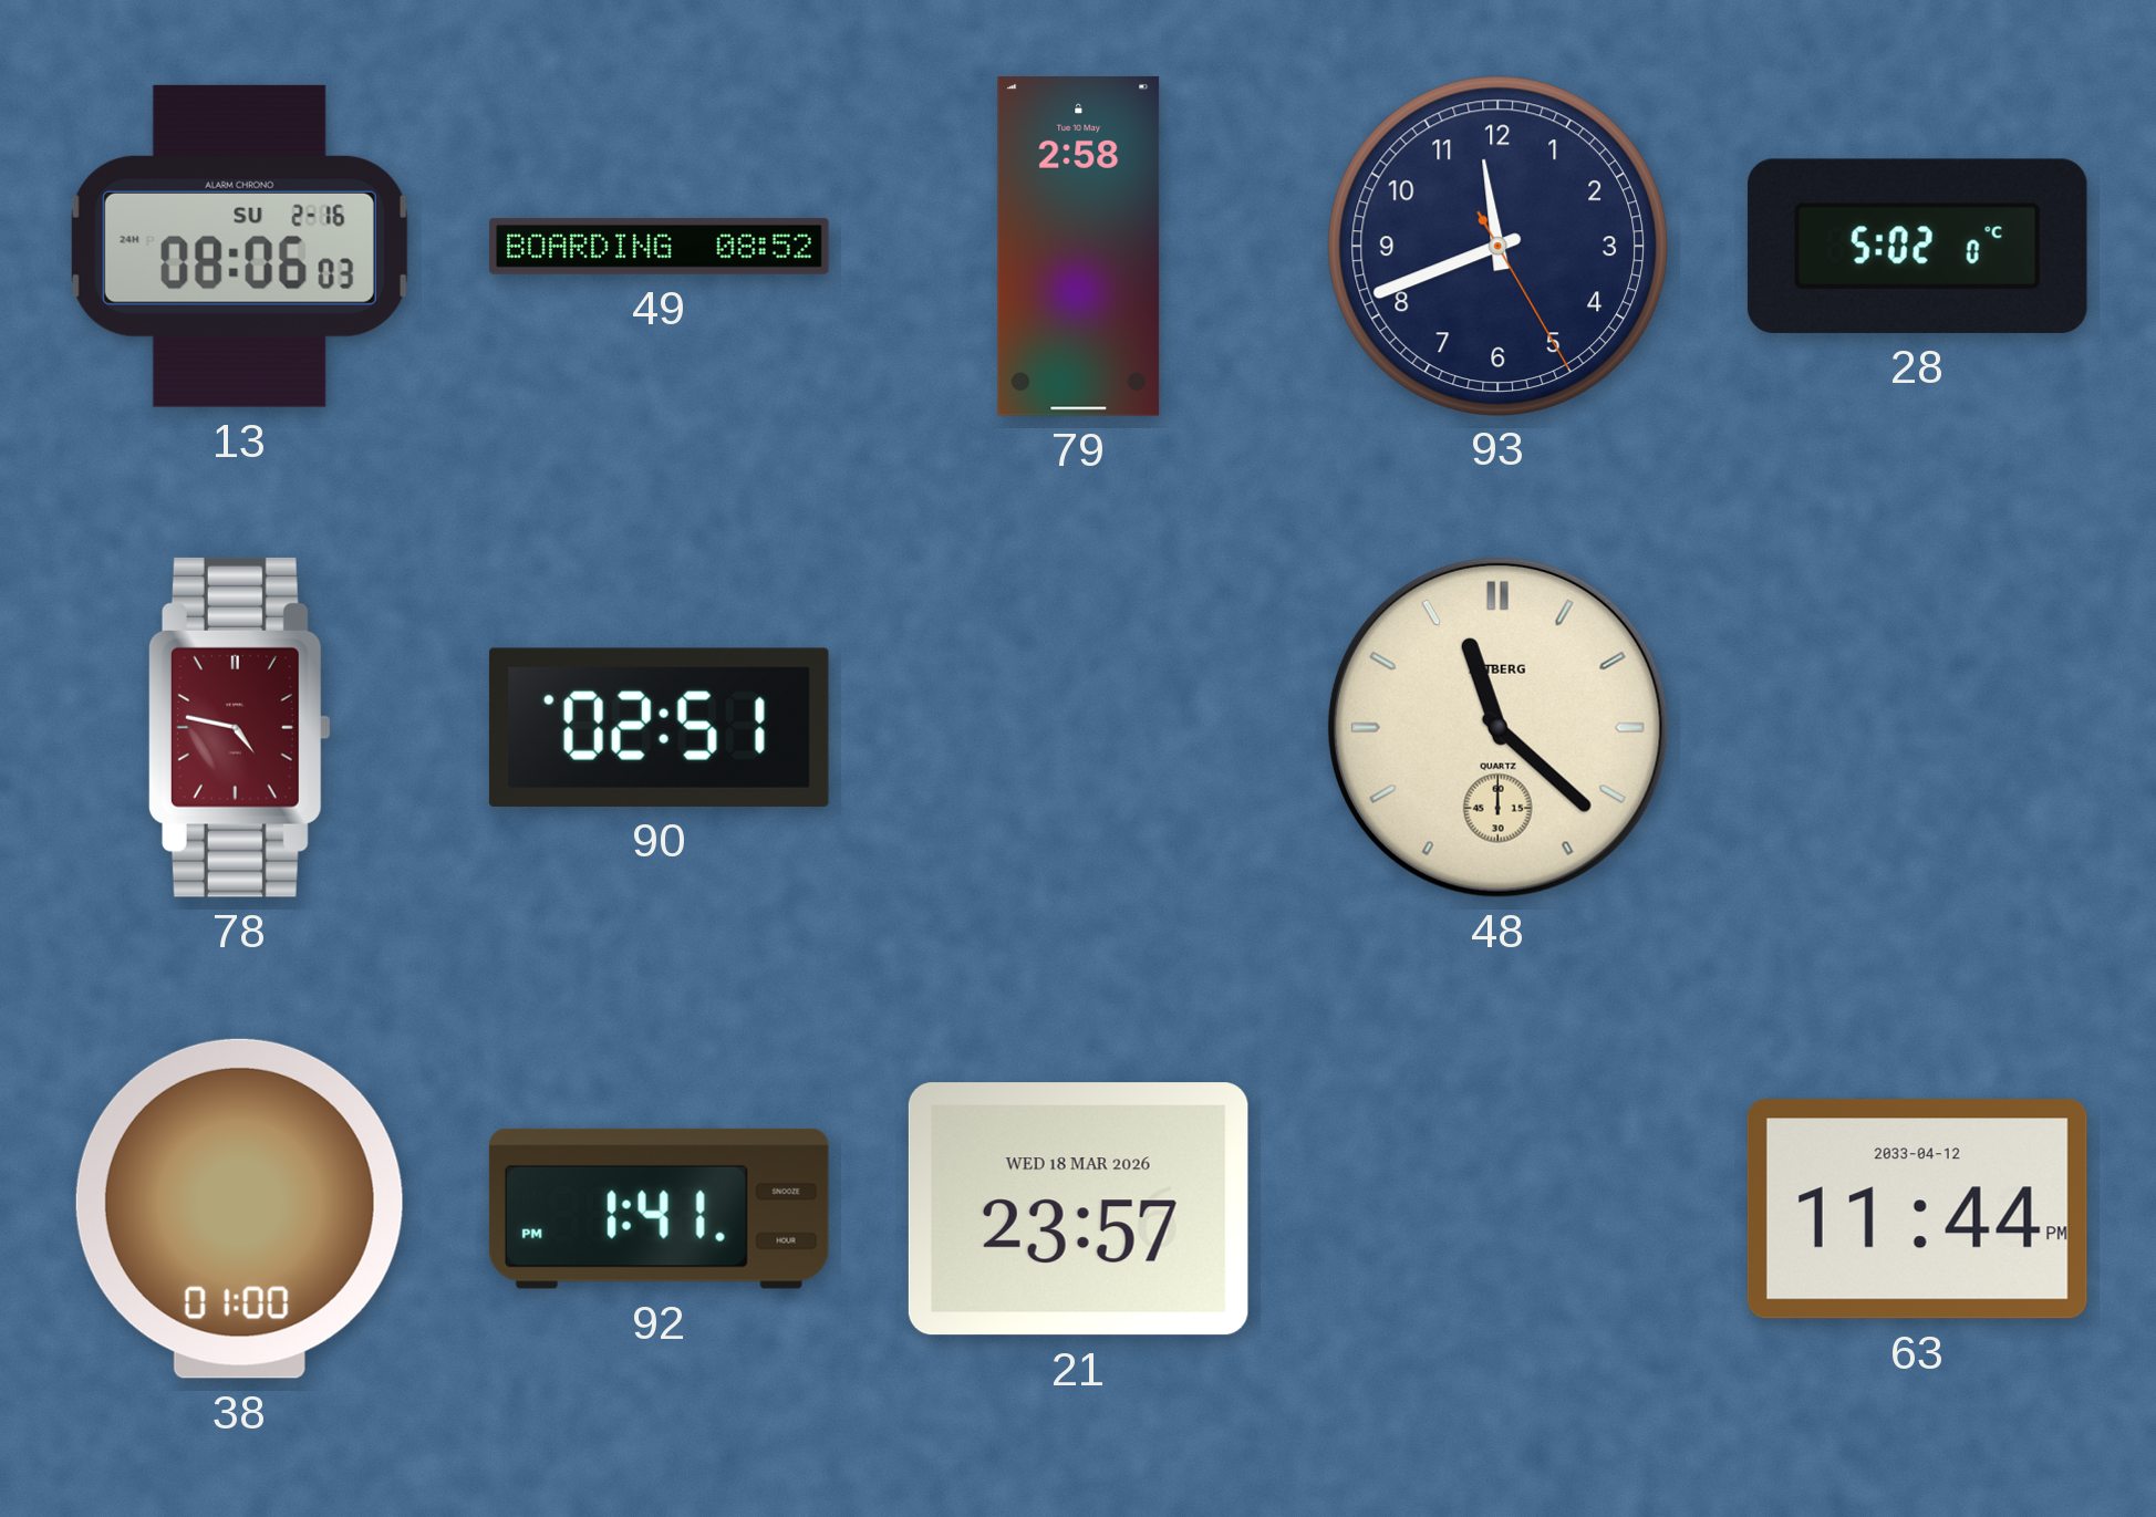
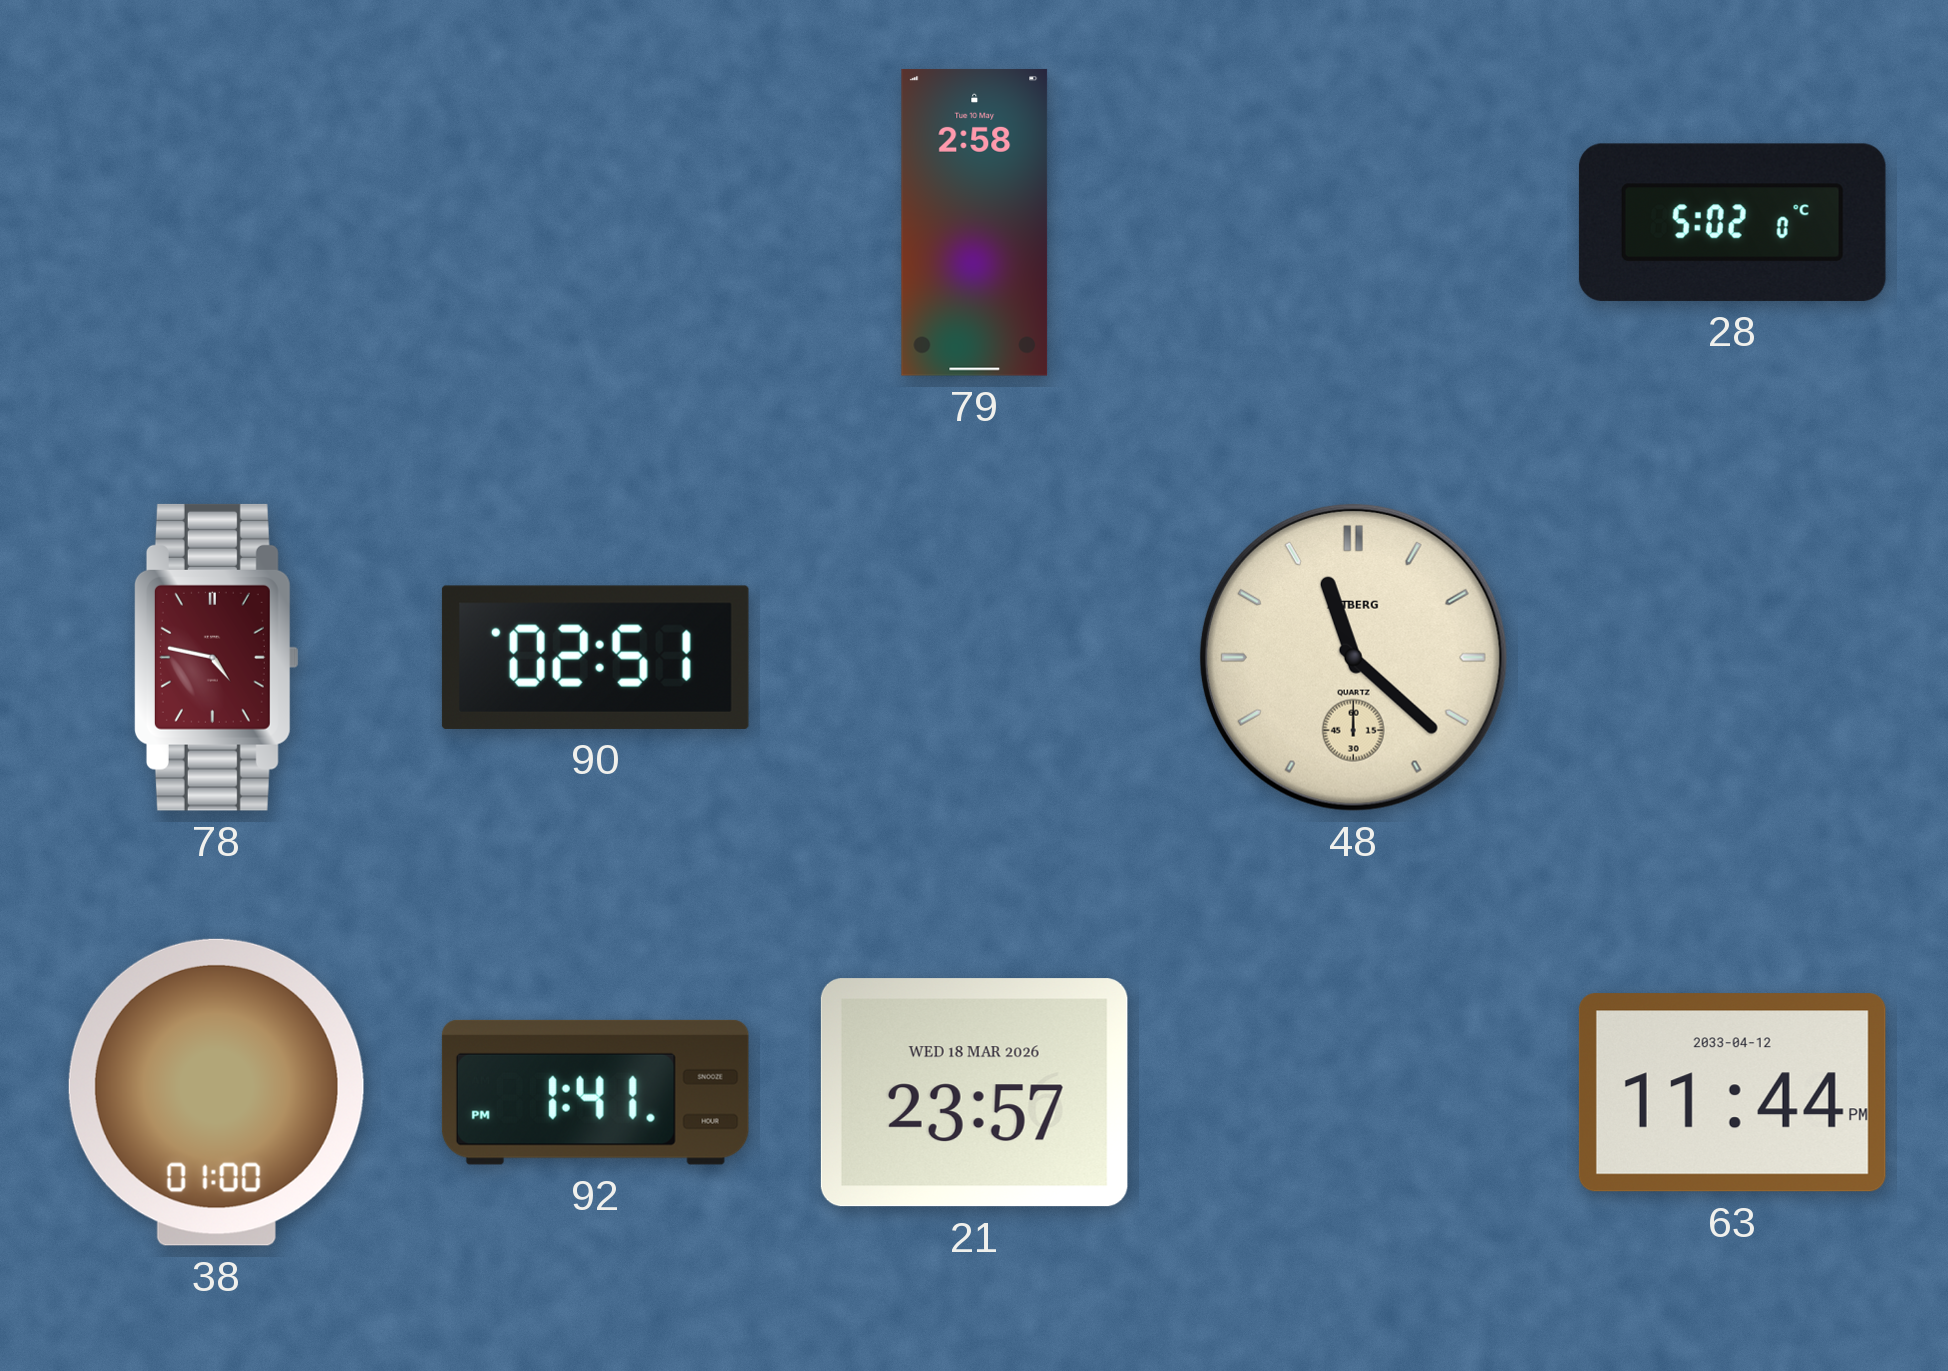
13: 08:06 -> none
49: 08:52 -> none
93: 11:41 -> none
